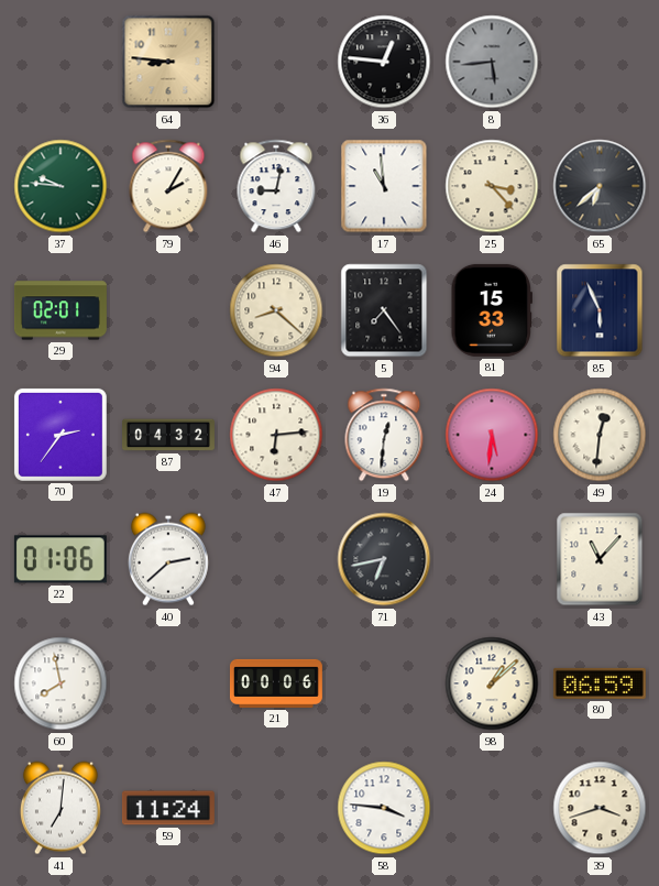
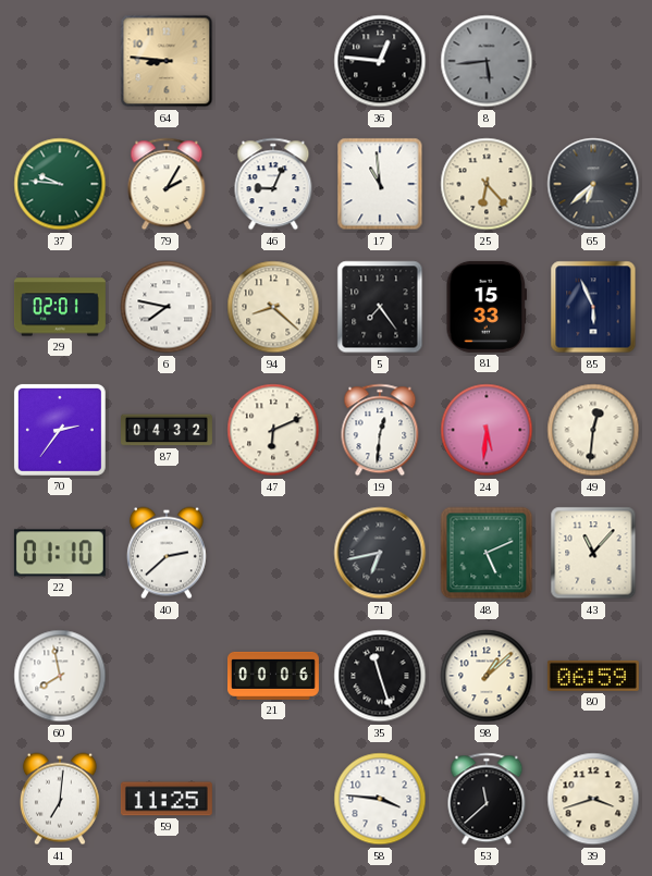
46: 9:02 -> 9:04
25: 3:23 -> 6:23
6: none -> 7:47
47: 6:14 -> 6:11
22: 01:06 -> 01:10
48: none -> 5:11
35: none -> 11:27
59: 11:24 -> 11:25
53: none -> 11:38
